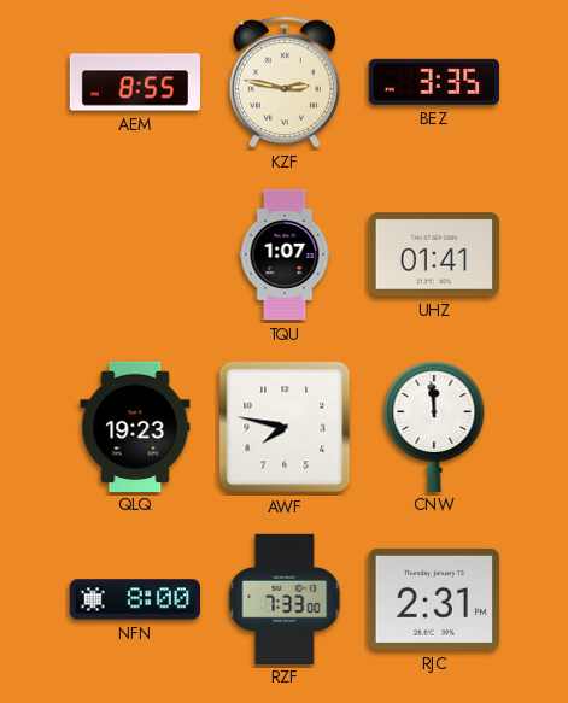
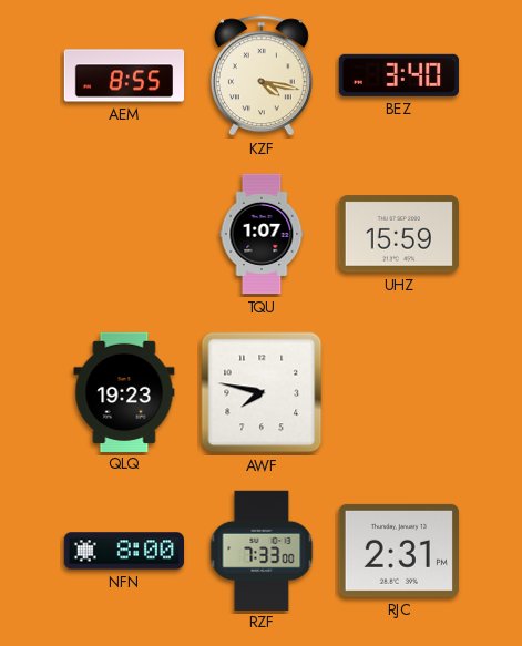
KZF: 2:47 -> 4:17
BEZ: 3:35 -> 3:40
UHZ: 01:41 -> 15:59
CNW: 11:59 -> none
